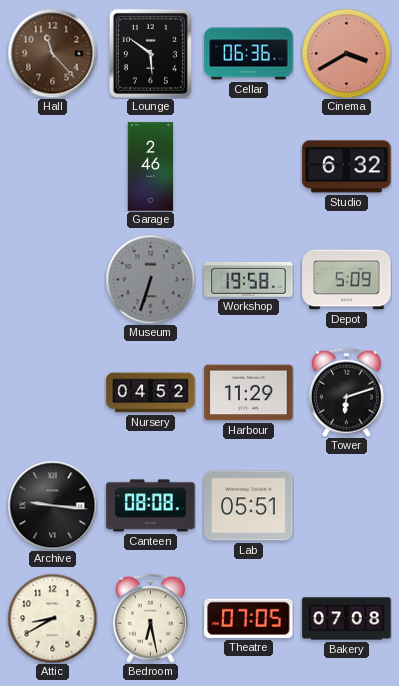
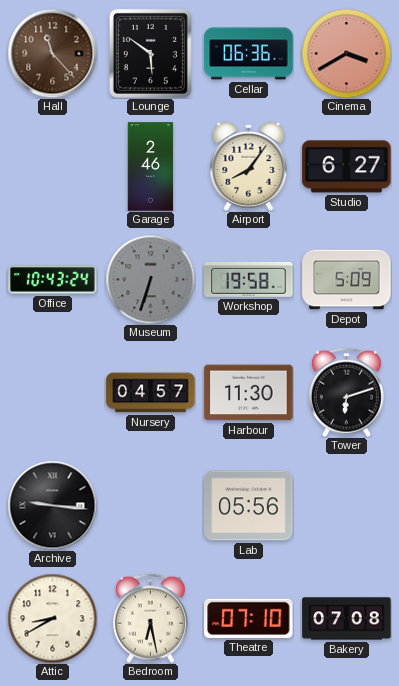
Airport: none -> 8:06
Studio: 6:32 -> 6:27
Office: none -> 10:43
Nursery: 04:52 -> 04:57
Harbour: 11:29 -> 11:30
Canteen: 08:08 -> none
Lab: 05:51 -> 05:56
Theatre: 07:05 -> 07:10
